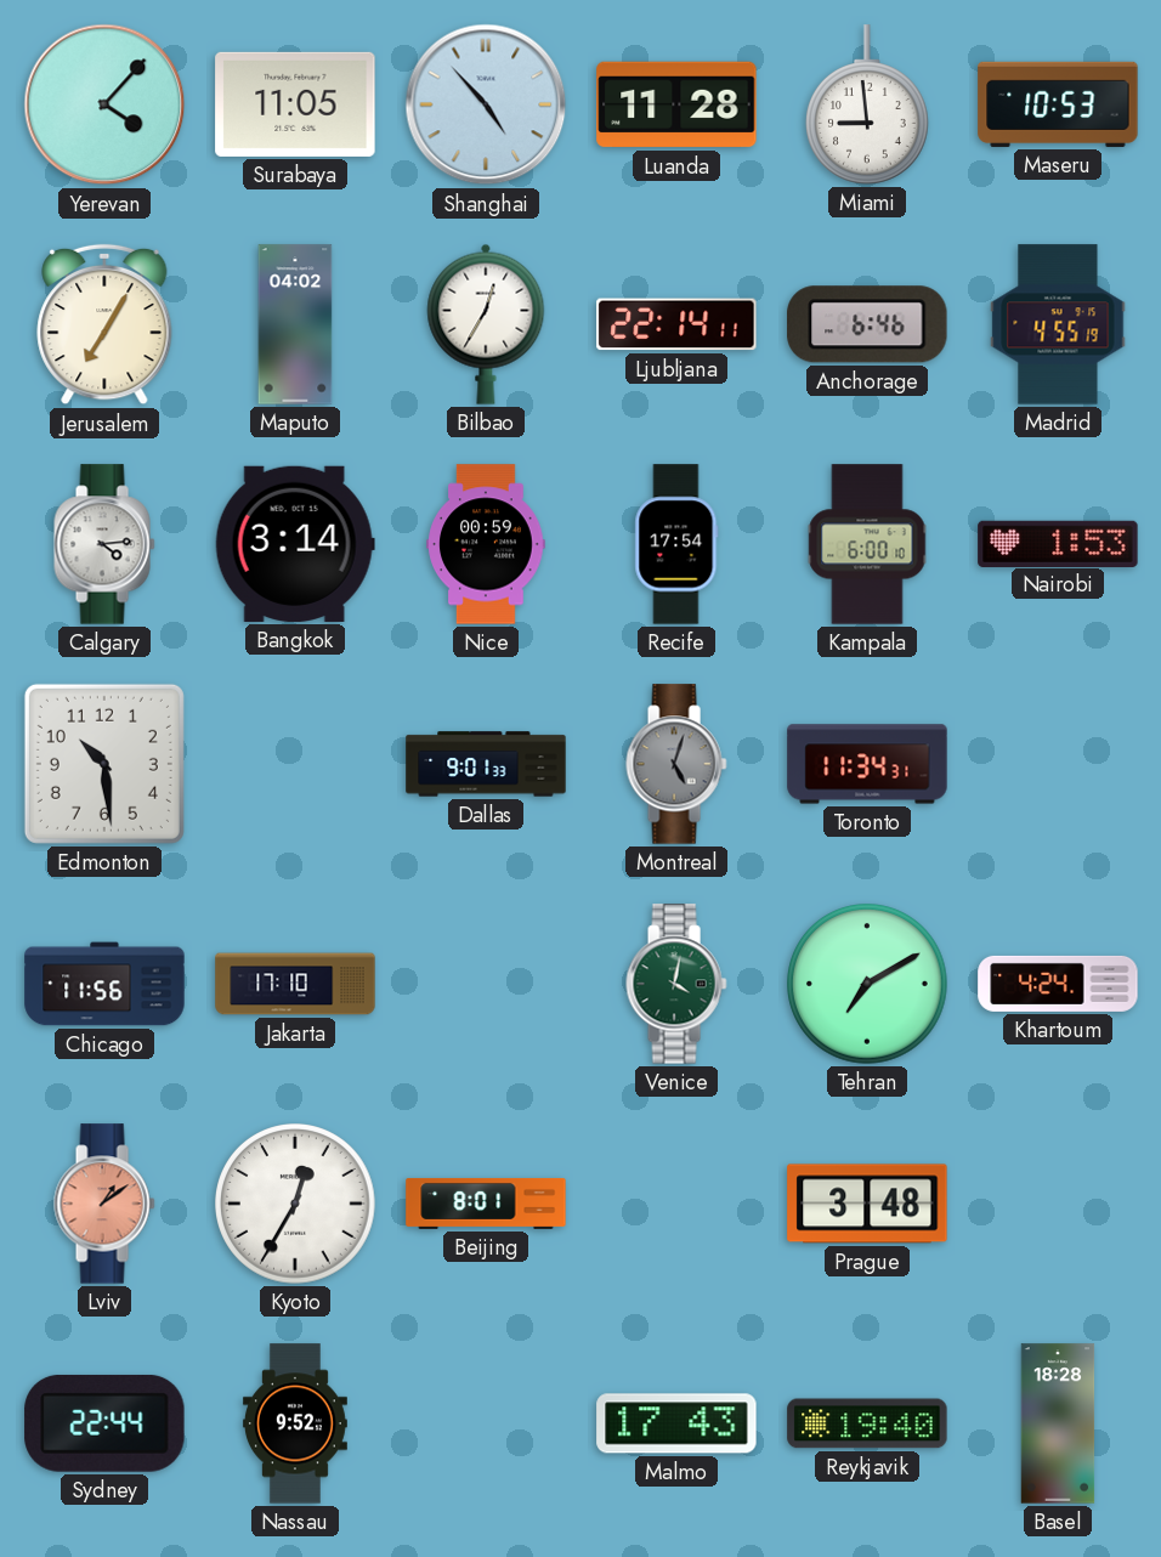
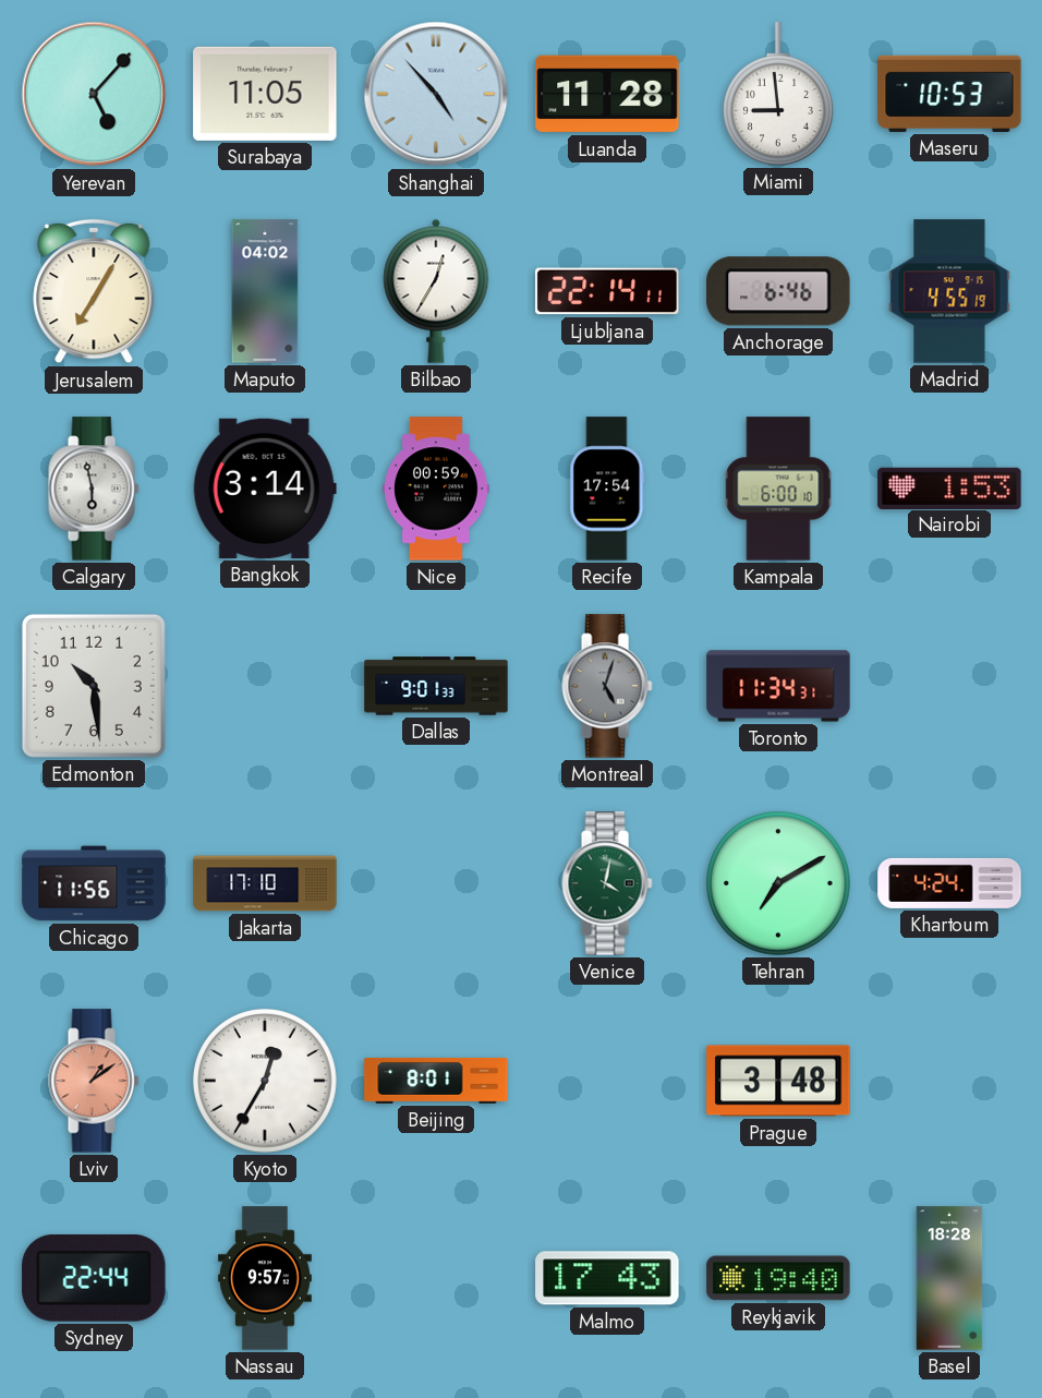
Yerevan: 4:07 -> 5:07
Calgary: 4:14 -> 5:58
Nassau: 9:52 -> 9:57
